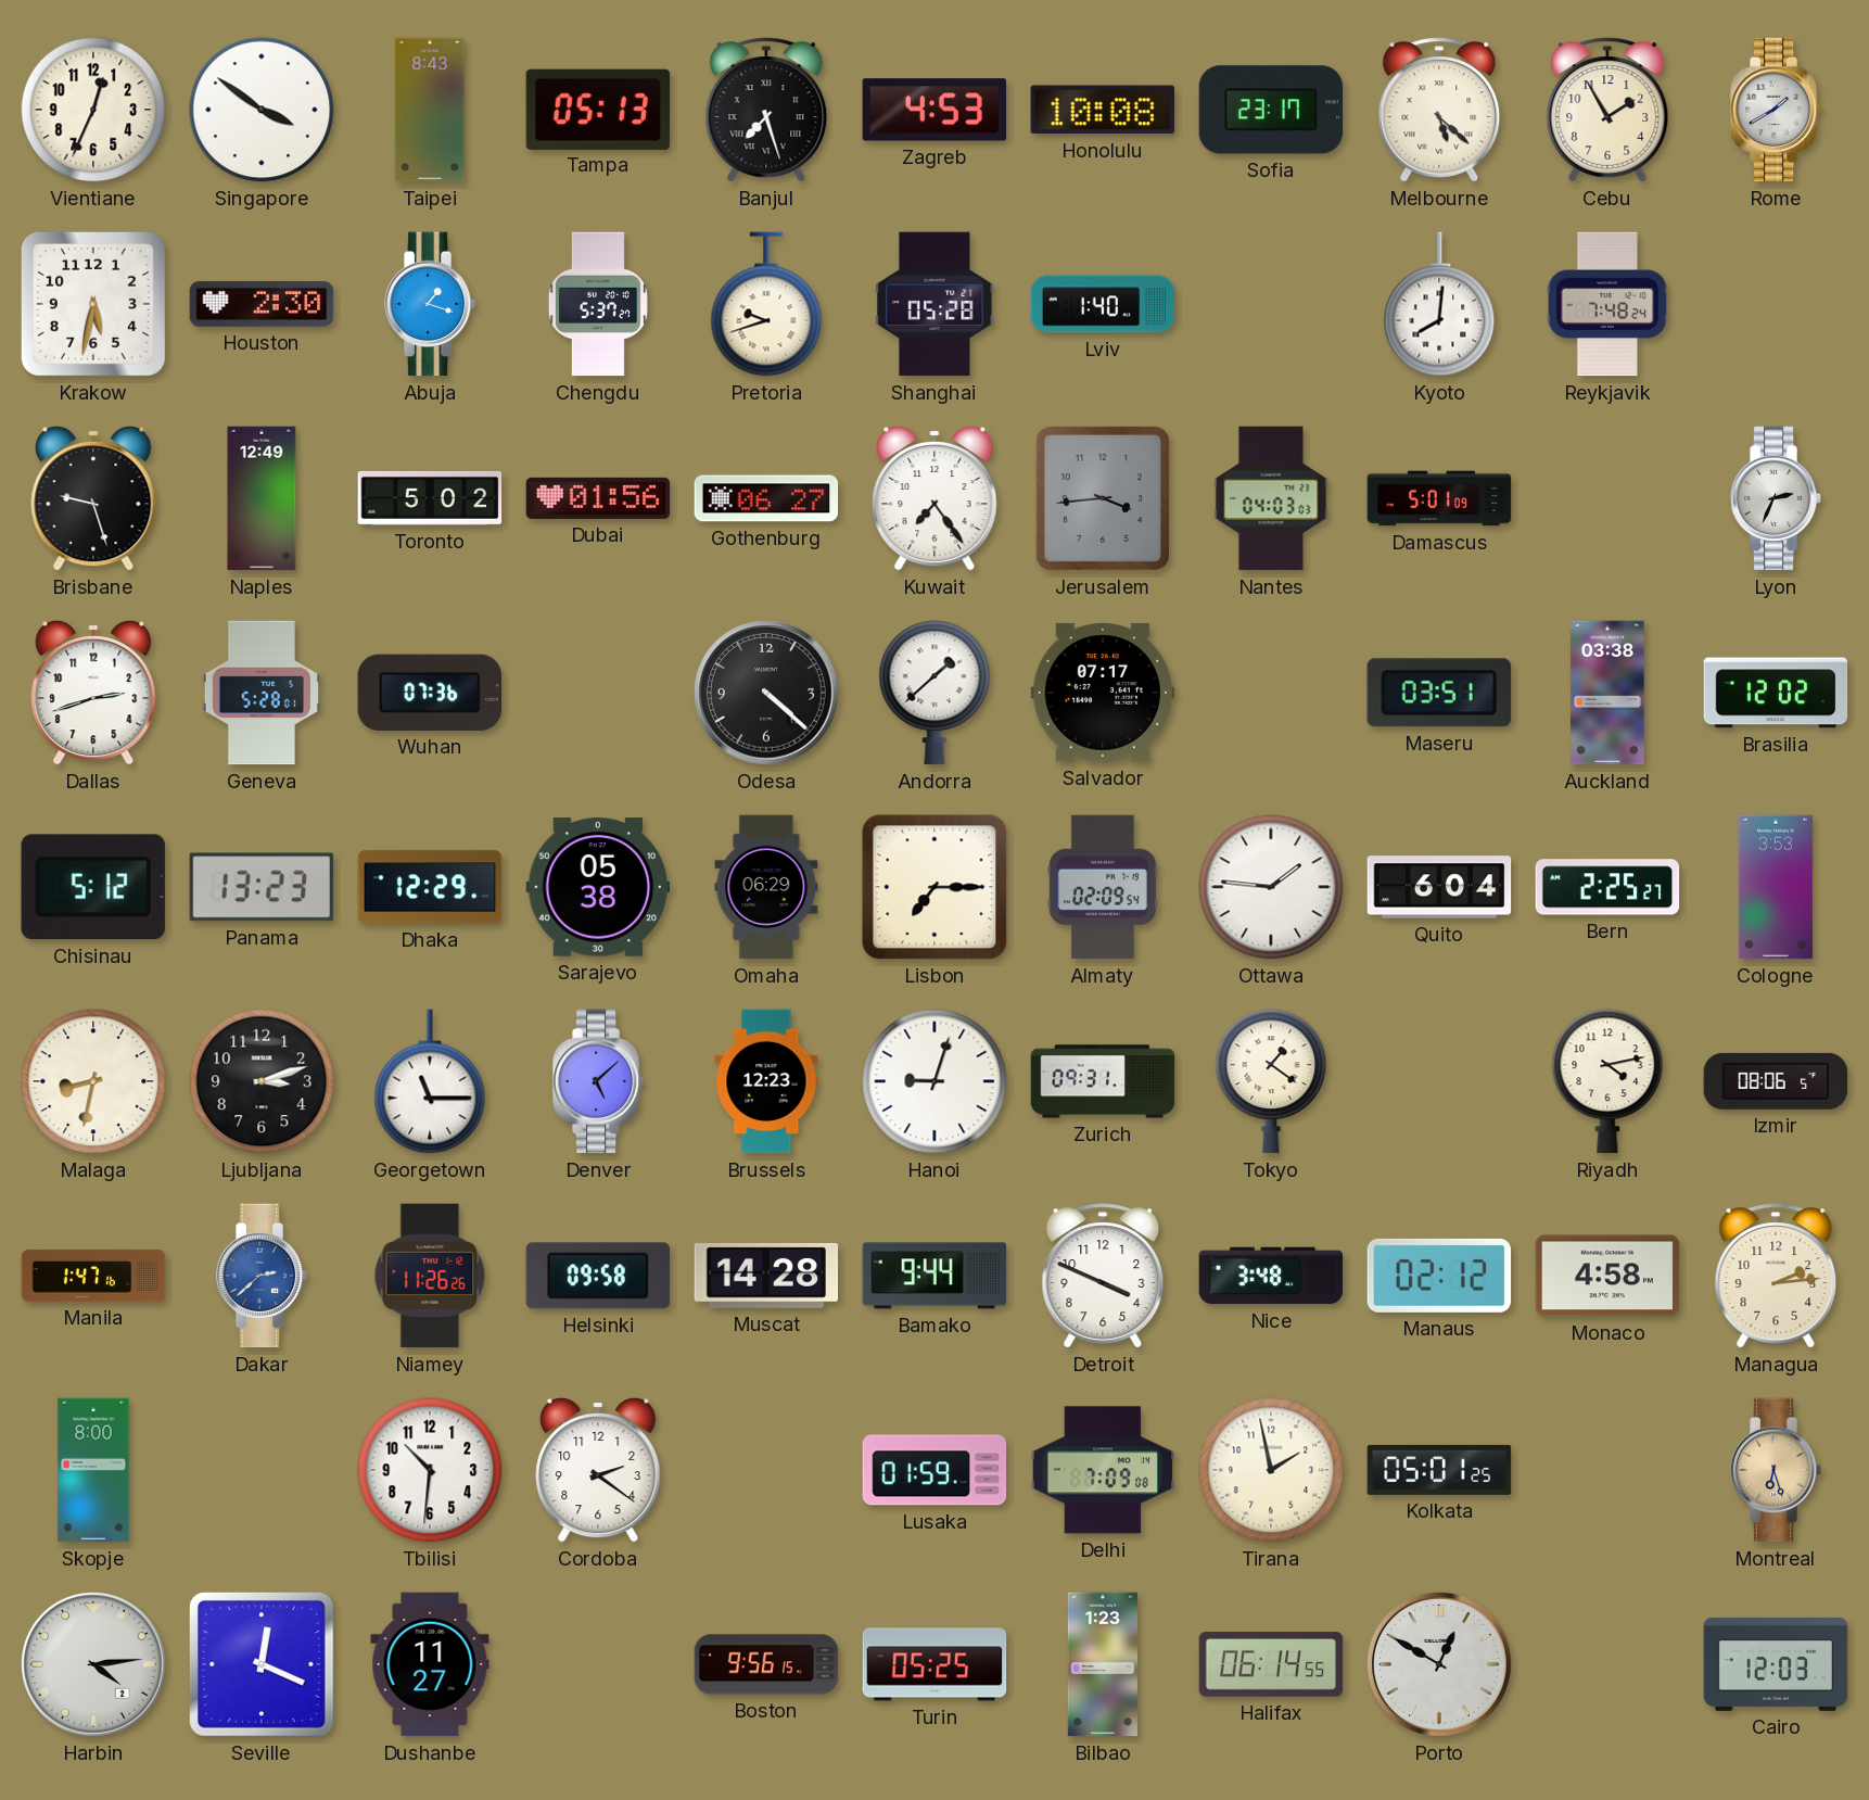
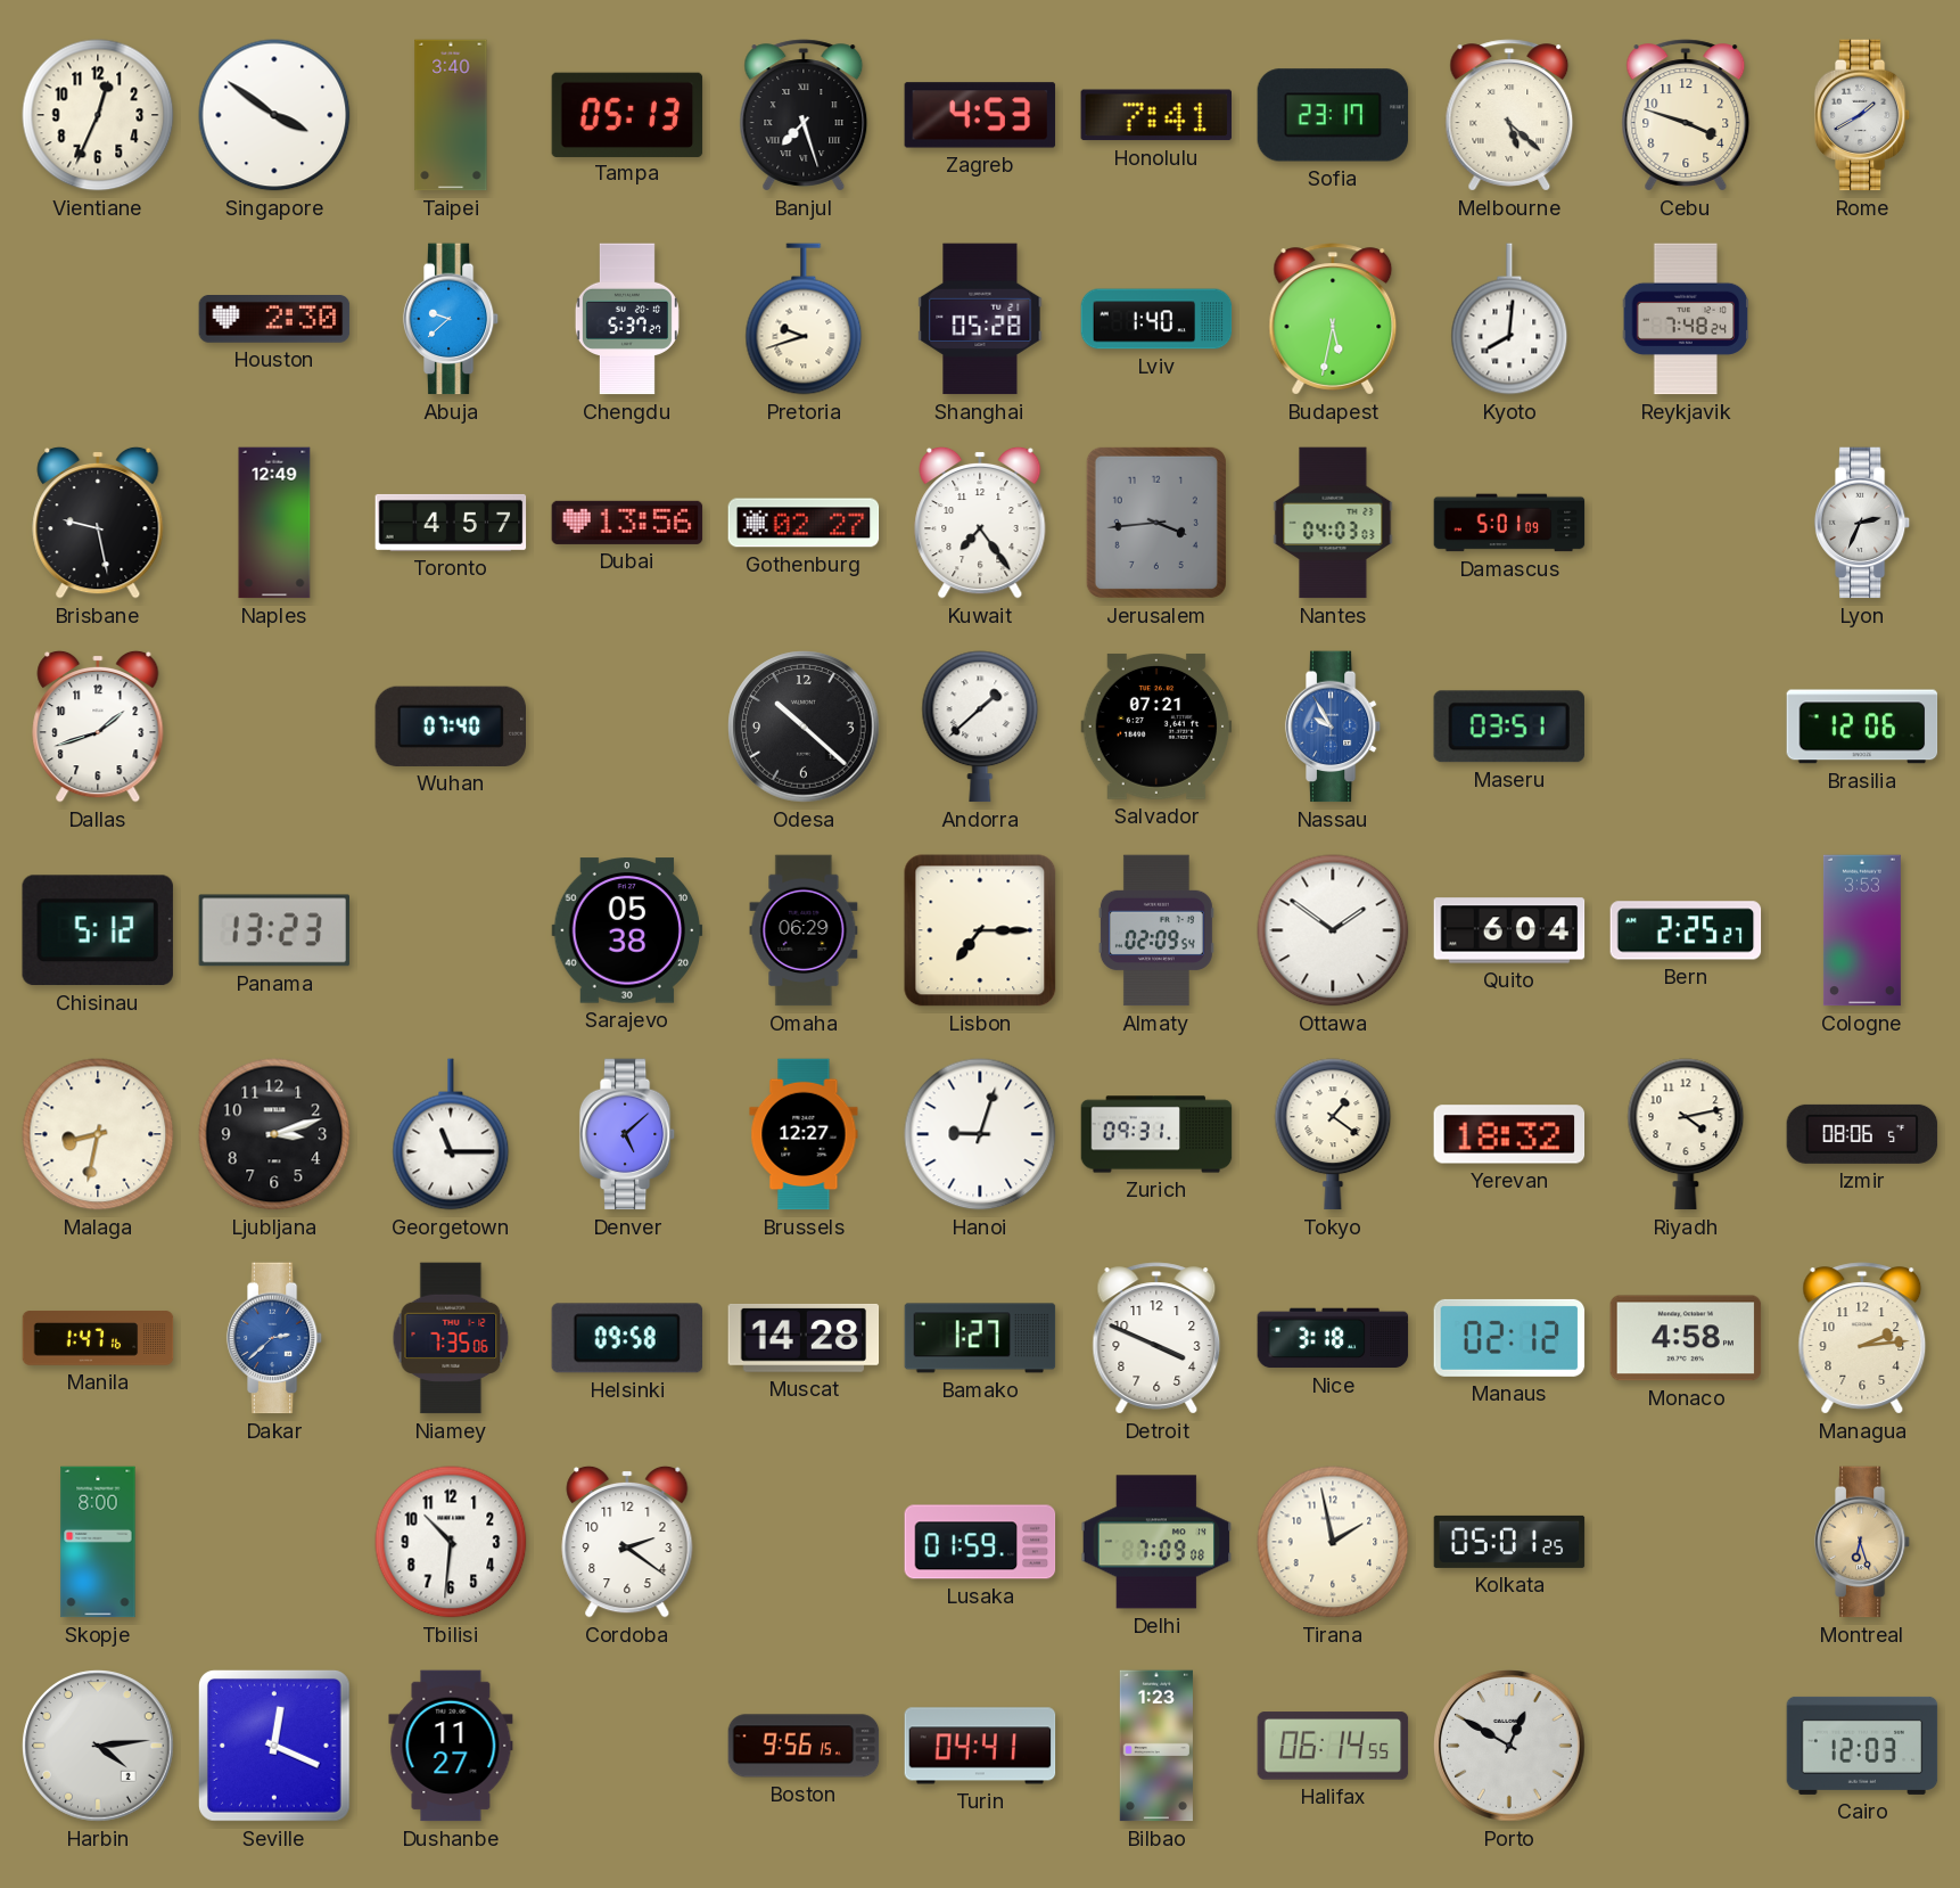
Taipei: 8:43 -> 3:40
Honolulu: 10:08 -> 7:41
Cebu: 1:55 -> 3:48
Krakow: 5:32 -> none
Abuja: 1:18 -> 9:38
Budapest: none -> 5:32
Brisbane: 9:27 -> 9:28
Toronto: 5:02 -> 4:57
Dubai: 01:56 -> 13:56
Gothenburg: 06:27 -> 02:27
Dallas: 2:42 -> 1:42
Geneva: 5:28 -> none
Wuhan: 07:36 -> 07:40
Odesa: 4:22 -> 10:22
Salvador: 07:17 -> 07:21
Nassau: none -> 9:55
Auckland: 03:38 -> none
Brasilia: 12:02 -> 12:06
Dhaka: 12:29 -> none
Ottawa: 1:46 -> 1:51
Brussels: 12:23 -> 12:27
Yerevan: none -> 18:32
Niamey: 11:26 -> 7:35
Bamako: 9:44 -> 1:27
Nice: 3:48 -> 3:18
Turin: 05:25 -> 04:41
